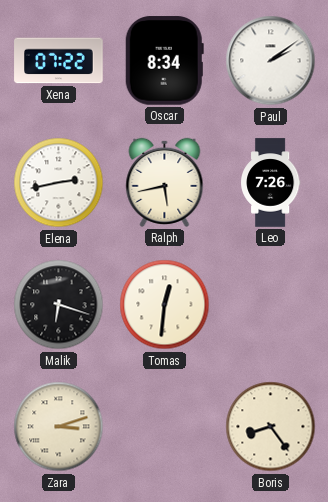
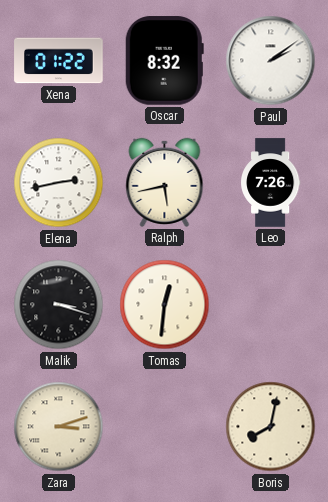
Xena: 07:22 -> 01:22
Oscar: 8:34 -> 8:32
Malik: 6:18 -> 3:18
Boris: 8:24 -> 8:02
